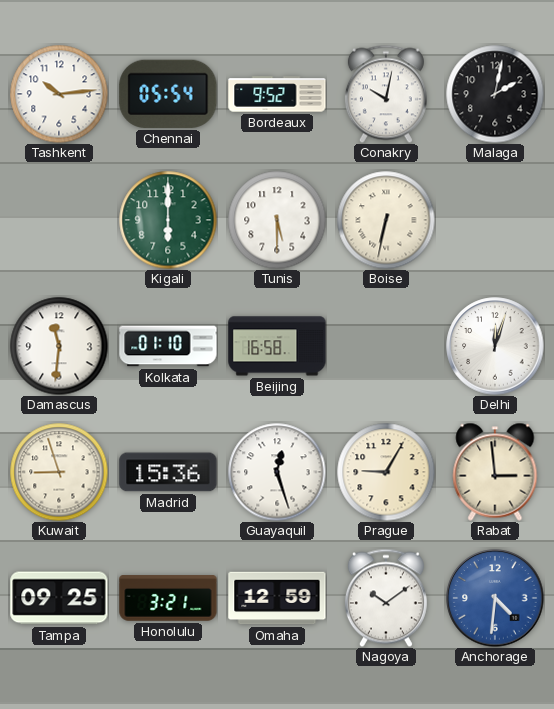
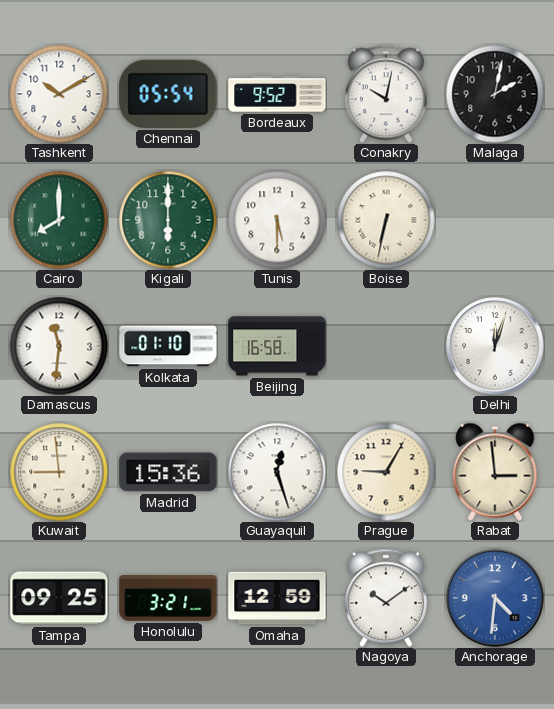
Tashkent: 10:14 -> 10:10
Cairo: none -> 8:00
Kuwait: 8:57 -> 8:59
